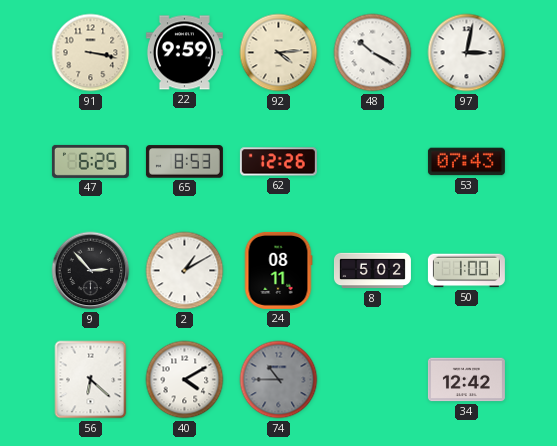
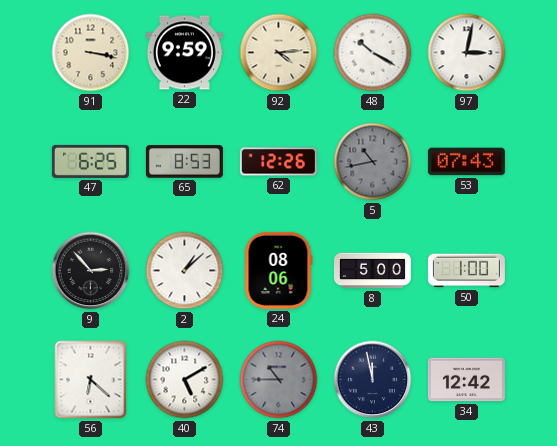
5: none -> 10:43
2: 1:10 -> 1:08
24: 08:11 -> 08:06
8: 5:02 -> 5:00
40: 4:10 -> 5:10
43: none -> 11:58
